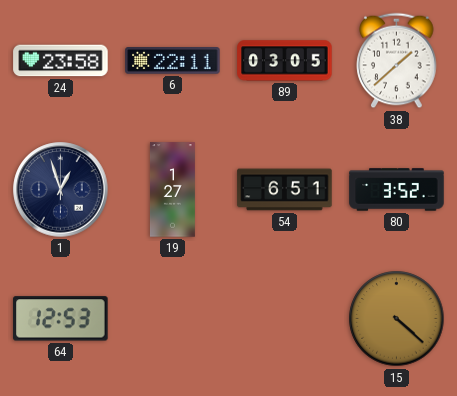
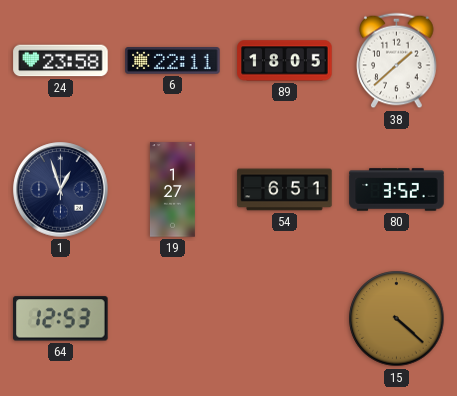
89: 03:05 -> 18:05
